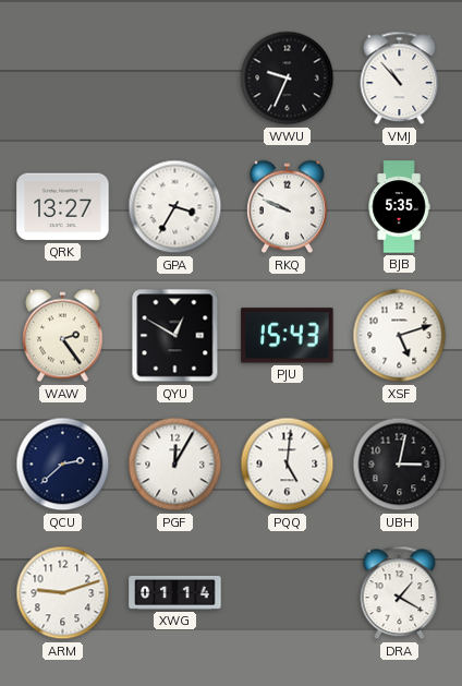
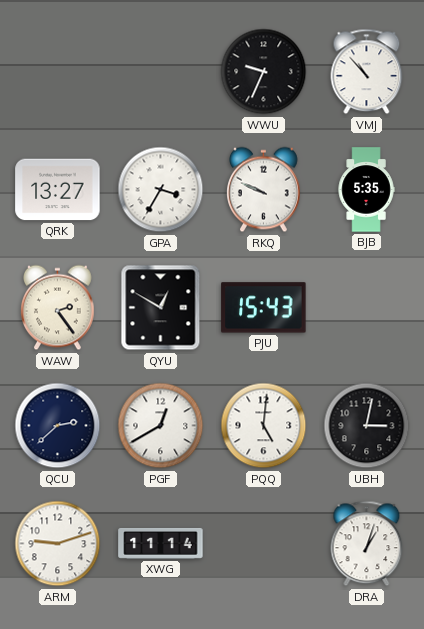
XSF: 5:12 -> none
PGF: 12:05 -> 12:40
XWG: 01:14 -> 11:14
DRA: 1:20 -> 1:03
